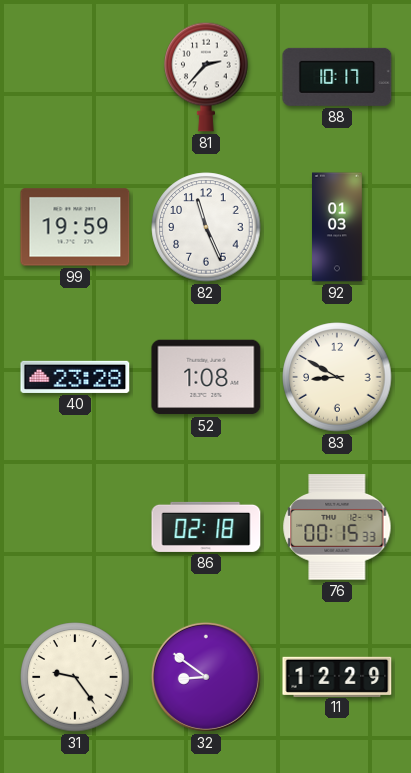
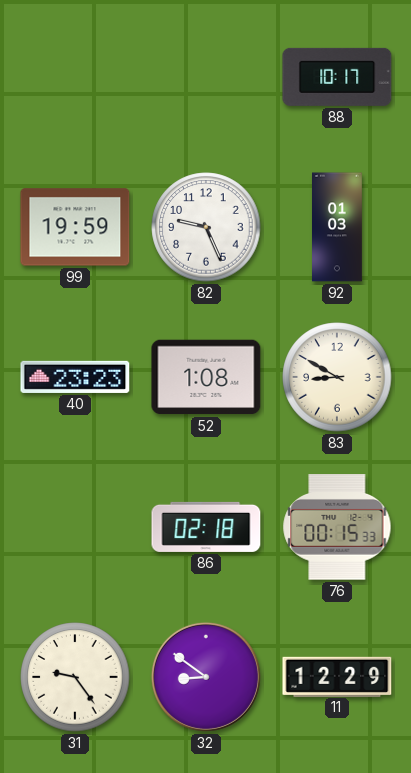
81: 2:37 -> none
82: 11:26 -> 9:26
40: 23:28 -> 23:23
